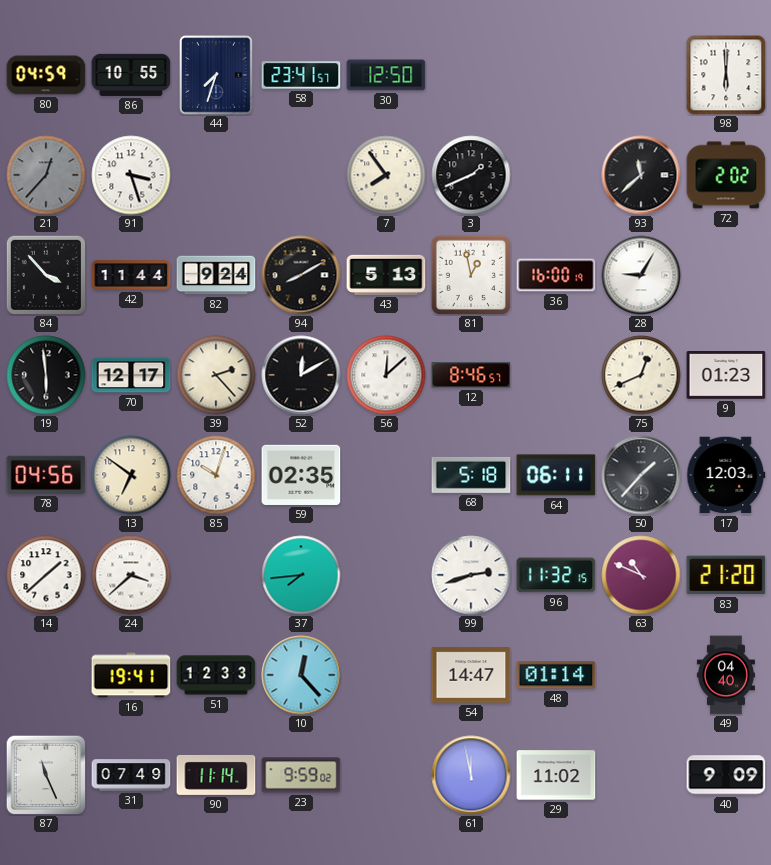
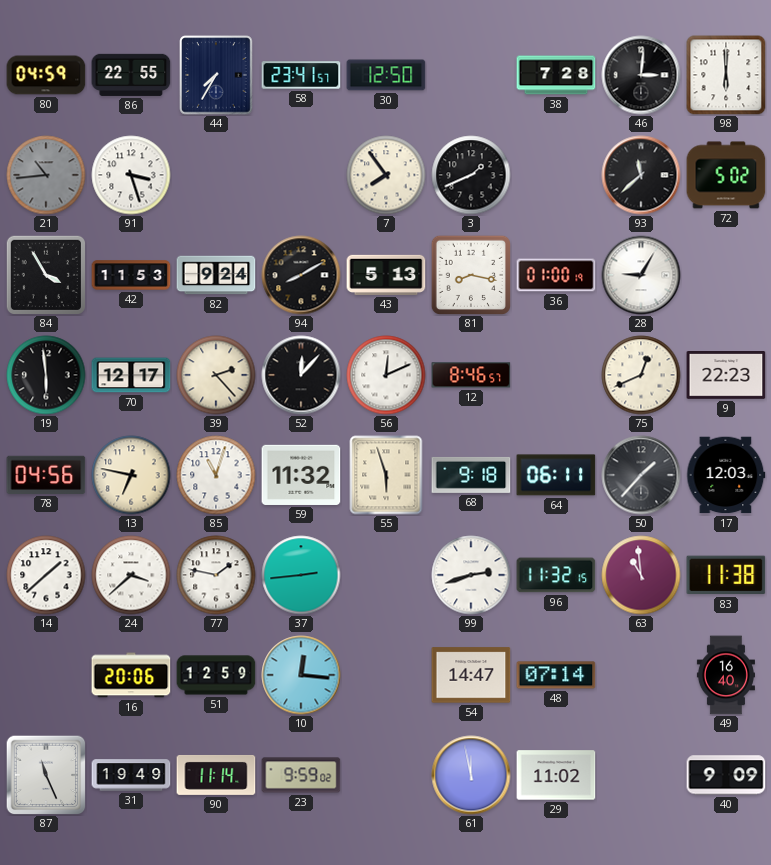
86: 10:55 -> 22:55
44: 7:33 -> 7:35
38: none -> 7:28
46: none -> 3:01
21: 12:37 -> 10:44
72: 2:02 -> 5:02
84: 3:53 -> 3:55
42: 11:44 -> 11:53
81: 12:58 -> 8:17
36: 16:00 -> 01:00
52: 12:10 -> 12:07
56: 12:08 -> 12:11
9: 01:23 -> 22:23
13: 6:51 -> 6:47
85: 10:03 -> 11:03
59: 02:35 -> 11:32
55: none -> 5:57
68: 5:18 -> 9:18
77: none -> 1:47
37: 7:44 -> 2:44
63: 10:49 -> 10:59
83: 21:20 -> 11:38
16: 19:41 -> 20:06
51: 12:33 -> 12:59
10: 12:23 -> 12:16
48: 01:14 -> 07:14
49: 04:40 -> 16:40
31: 07:49 -> 19:49
